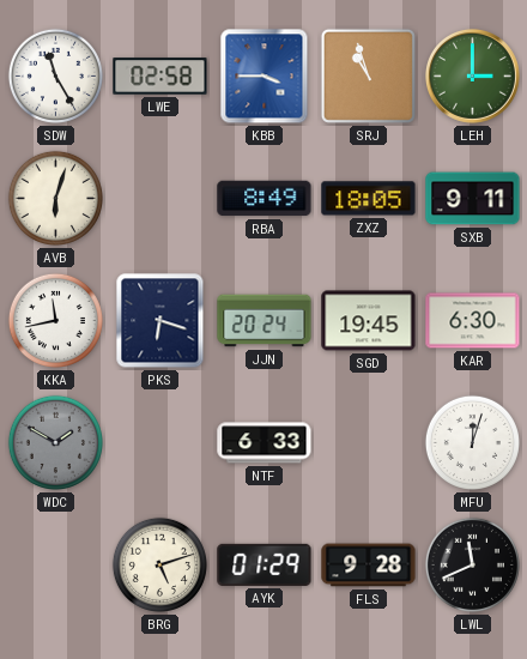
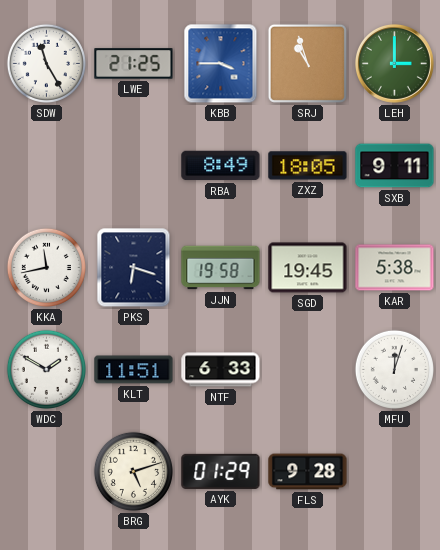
LWE: 02:58 -> 21:25
AVB: 6:03 -> none
JJN: 20:24 -> 19:58
KAR: 6:30 -> 5:38
WDC dial: grey -> white
KLT: none -> 11:51
LWL: 11:41 -> none
